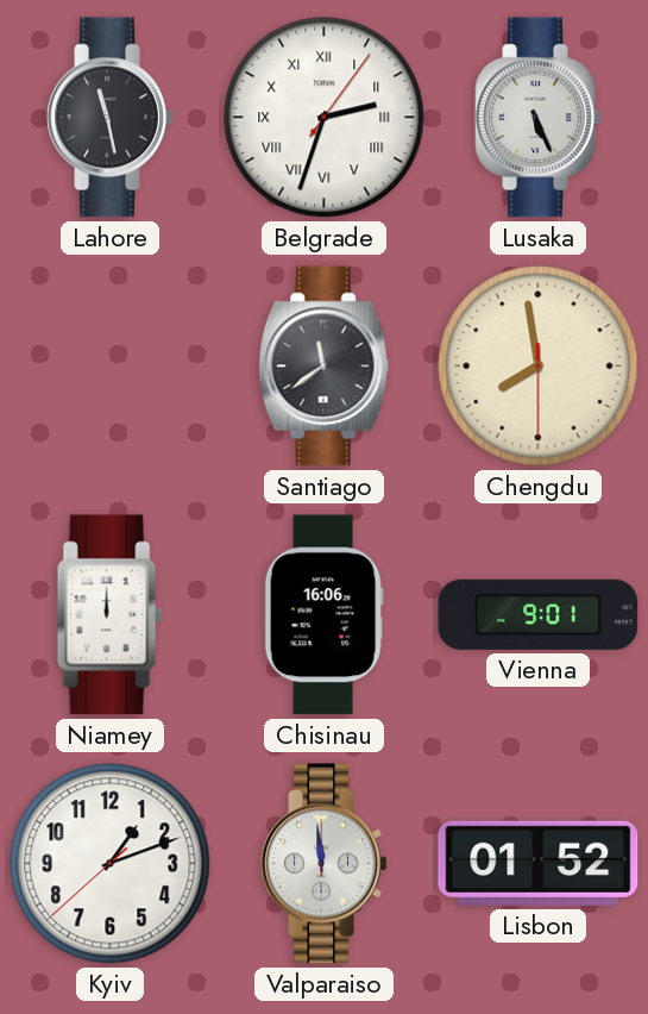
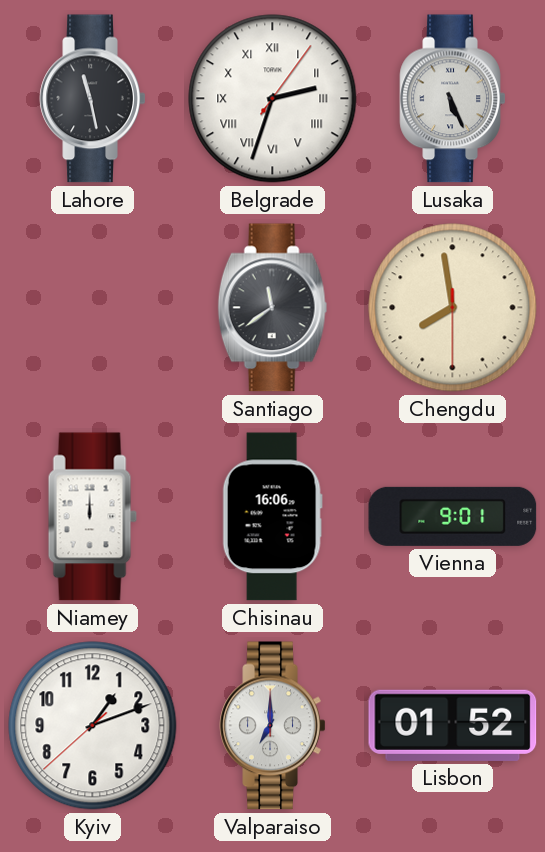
Valparaiso: 11:59 -> 7:00
